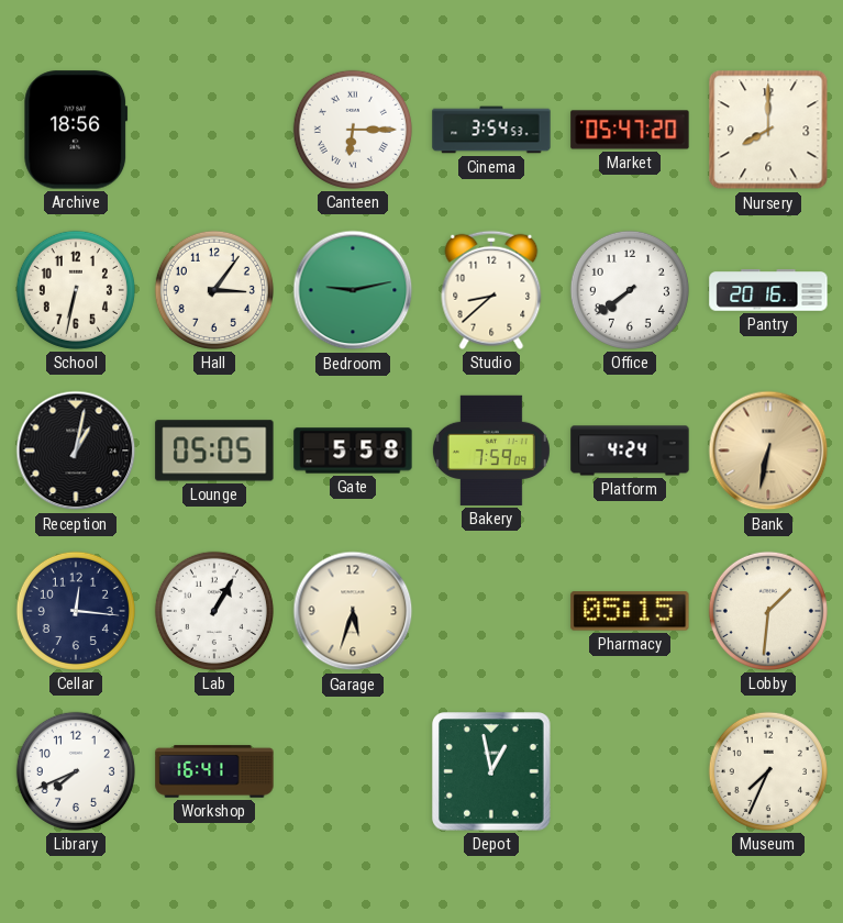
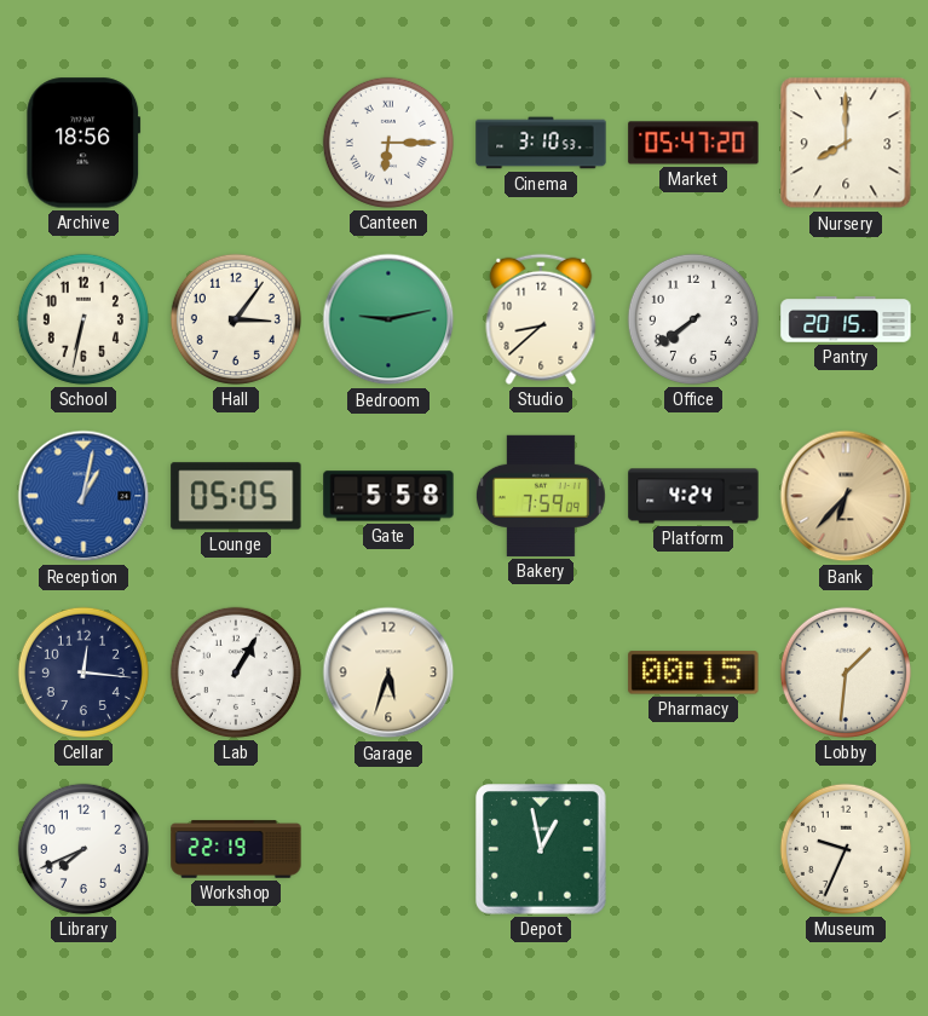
Cinema: 3:54 -> 3:10
Pantry: 20:16 -> 20:15
Reception dial: black -> blue
Bank: 6:32 -> 6:37
Pharmacy: 05:15 -> 00:15
Workshop: 16:41 -> 22:19
Museum: 7:34 -> 9:34
